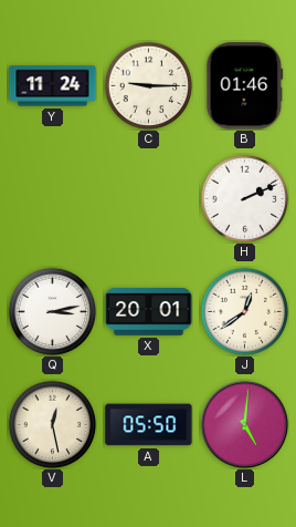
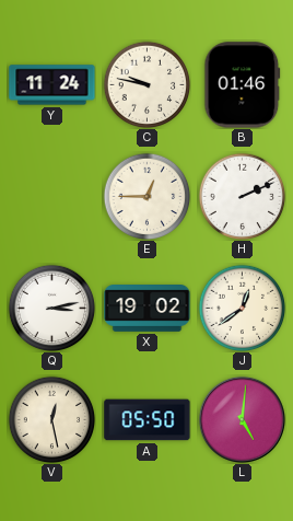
C: 9:15 -> 9:47
E: none -> 12:45
X: 20:01 -> 19:02
